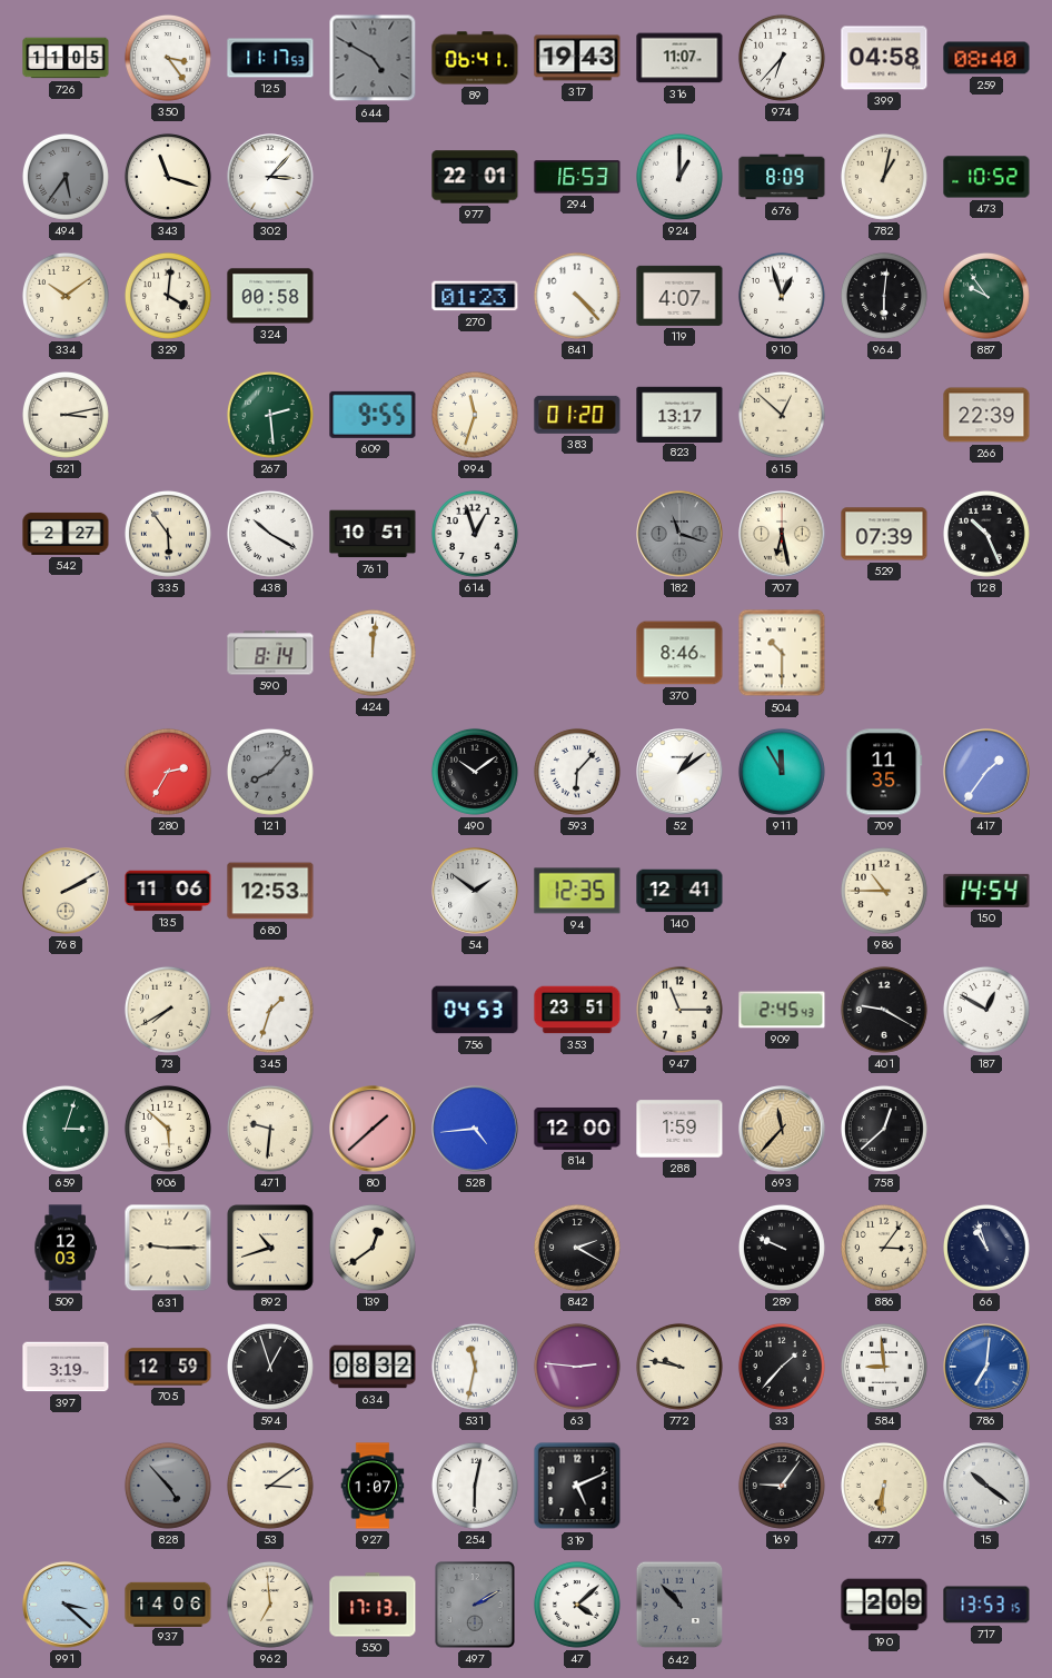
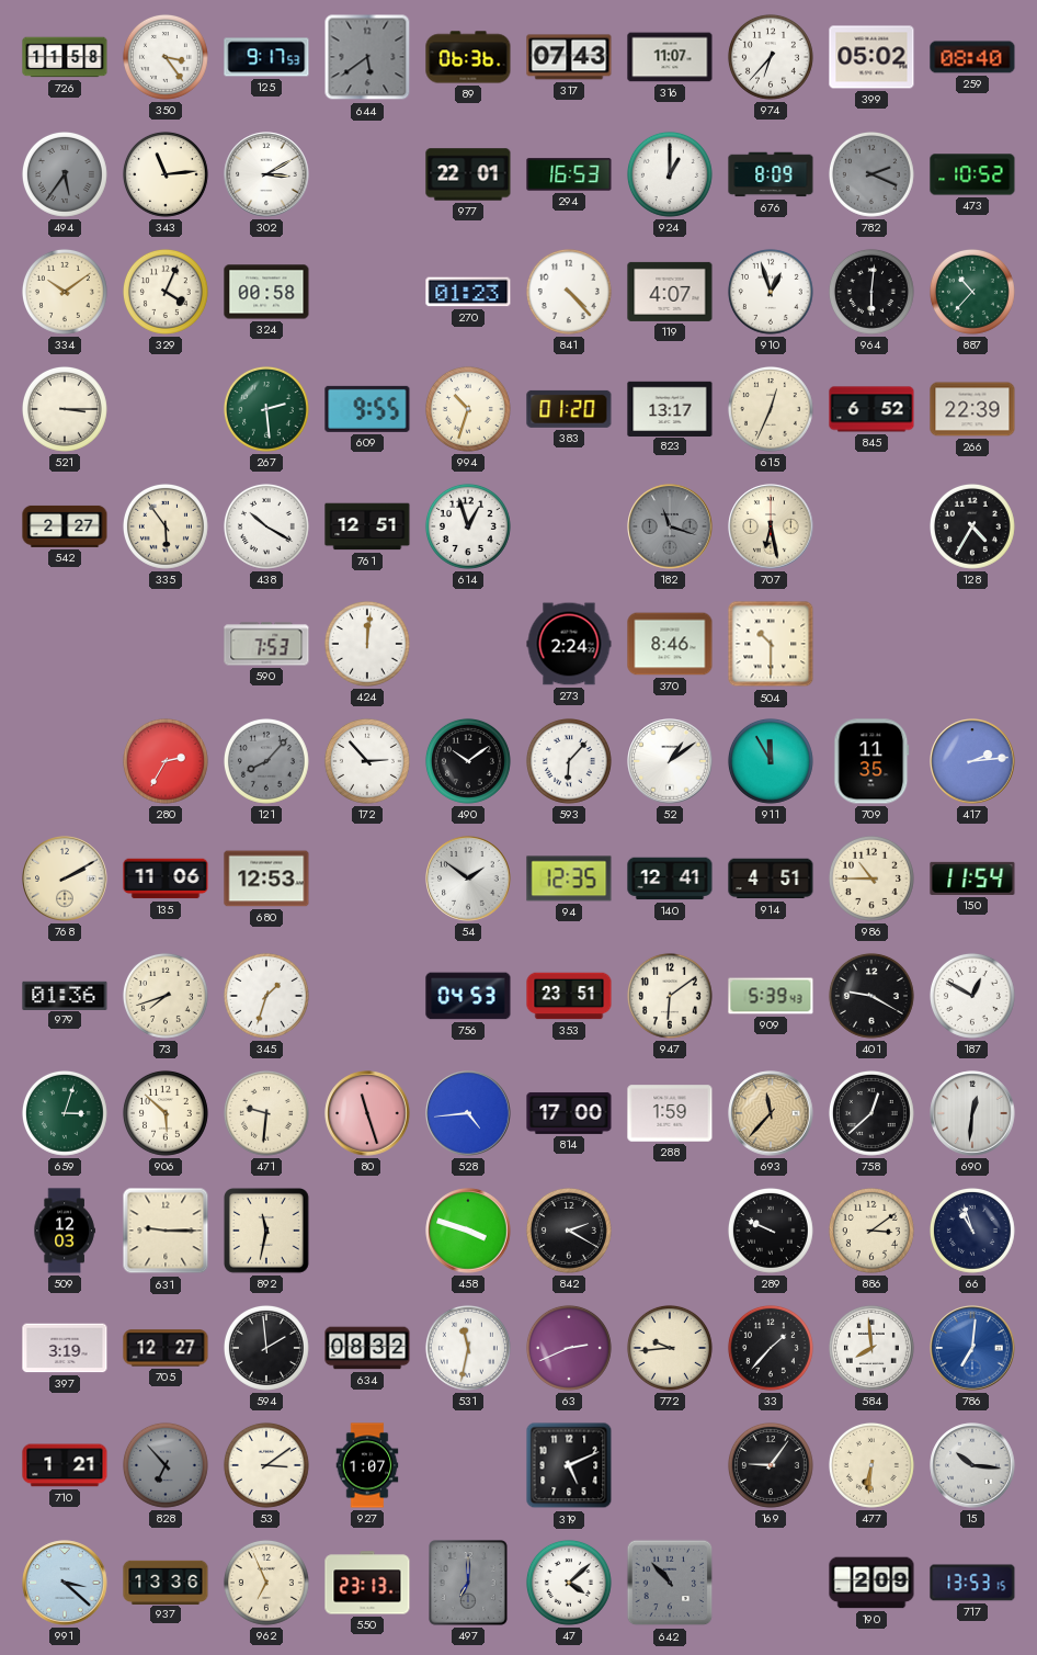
726: 11:05 -> 11:58
125: 11:17 -> 9:17
644: 4:50 -> 5:39
89: 06:41 -> 06:36
317: 19:43 -> 07:43
399: 04:58 -> 05:02
343: 11:18 -> 11:14
302: 3:07 -> 3:10
782: 1:02 -> 2:19
782 dial: cream -> grey
329: 4:01 -> 4:04
887: 9:54 -> 10:37
521: 3:13 -> 3:15
994: 11:33 -> 10:33
615: 12:52 -> 12:34
845: none -> 6:52
761: 10:51 -> 12:51
529: 07:39 -> none
128: 10:26 -> 4:35
590: 8:14 -> 7:53
273: none -> 2:24
172: none -> 2:53
417: 1:36 -> 2:14
914: none -> 4:51
150: 14:54 -> 11:54
979: none -> 01:36
73: 7:40 -> 7:42
947: 11:15 -> 6:09
909: 2:45 -> 5:39
80: 1:38 -> 11:27
814: 12:00 -> 17:00
690: none -> 12:31
892: 10:42 -> 11:32
139: 12:39 -> none
458: none -> 3:48
886: 3:06 -> 3:09
705: 12:59 -> 12:27
594: 12:57 -> 1:59
63: 2:46 -> 2:41
772: 9:47 -> 9:44
584: 8:59 -> 7:59
710: none -> 1:21
828: 4:53 -> 6:53
254: 6:02 -> none
15: 10:21 -> 10:16
937: 14:06 -> 13:36
962: 6:59 -> 6:56
550: 17:13 -> 23:13
497: 2:10 -> 7:00
